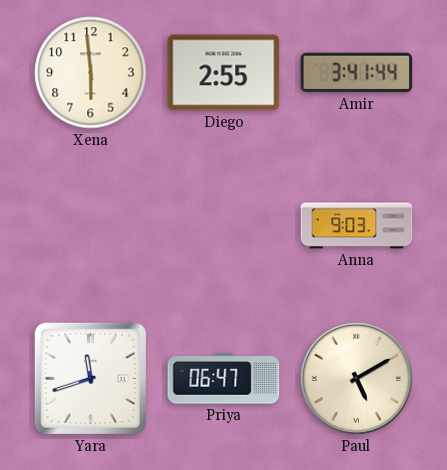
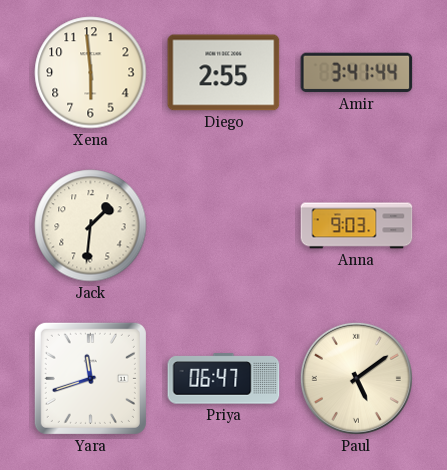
Jack: none -> 1:31
Paul: 5:10 -> 5:09
